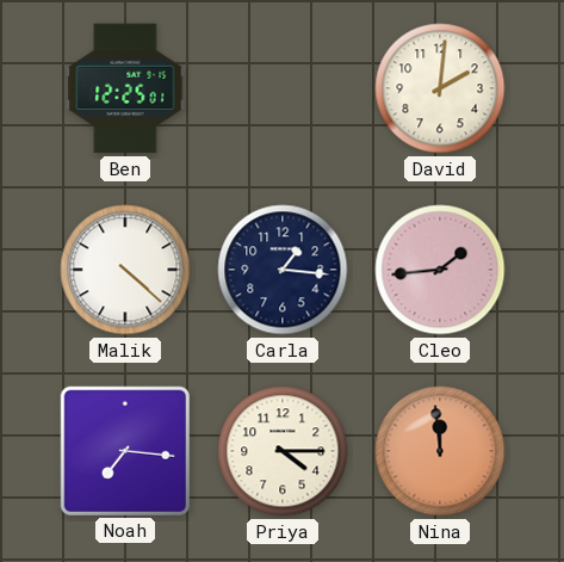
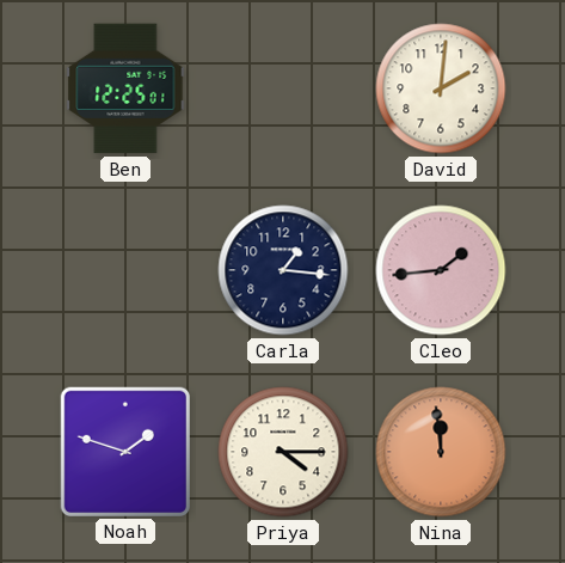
Malik: 4:22 -> none
Noah: 7:16 -> 1:48
